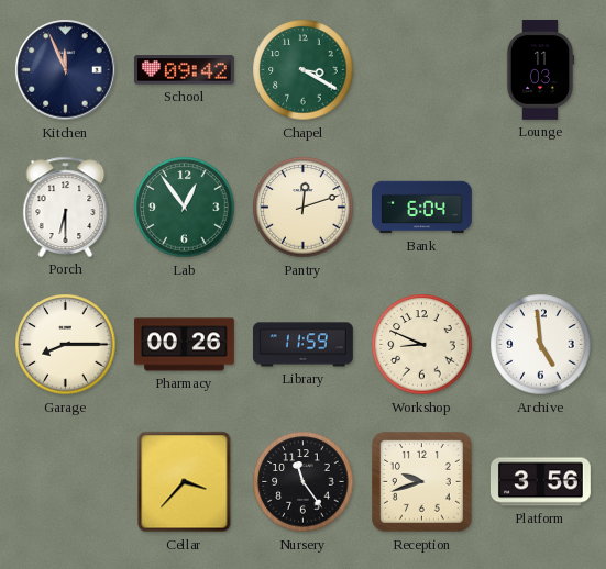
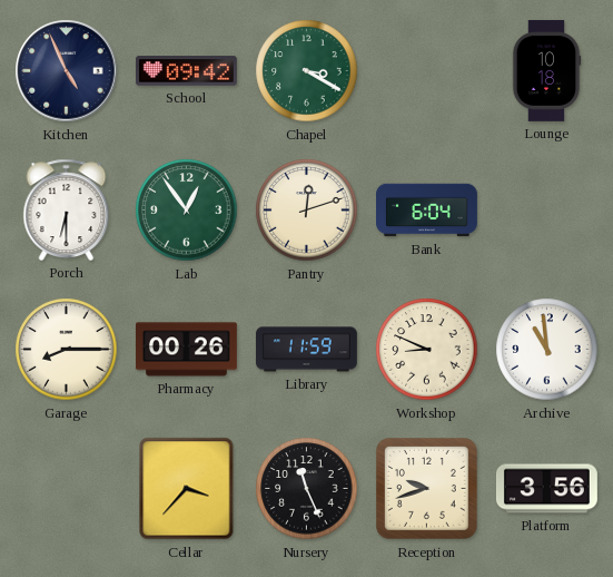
Kitchen: 11:56 -> 4:56
Lounge: 11:03 -> 10:18
Archive: 4:59 -> 10:59
Nursery: 11:24 -> 11:26
